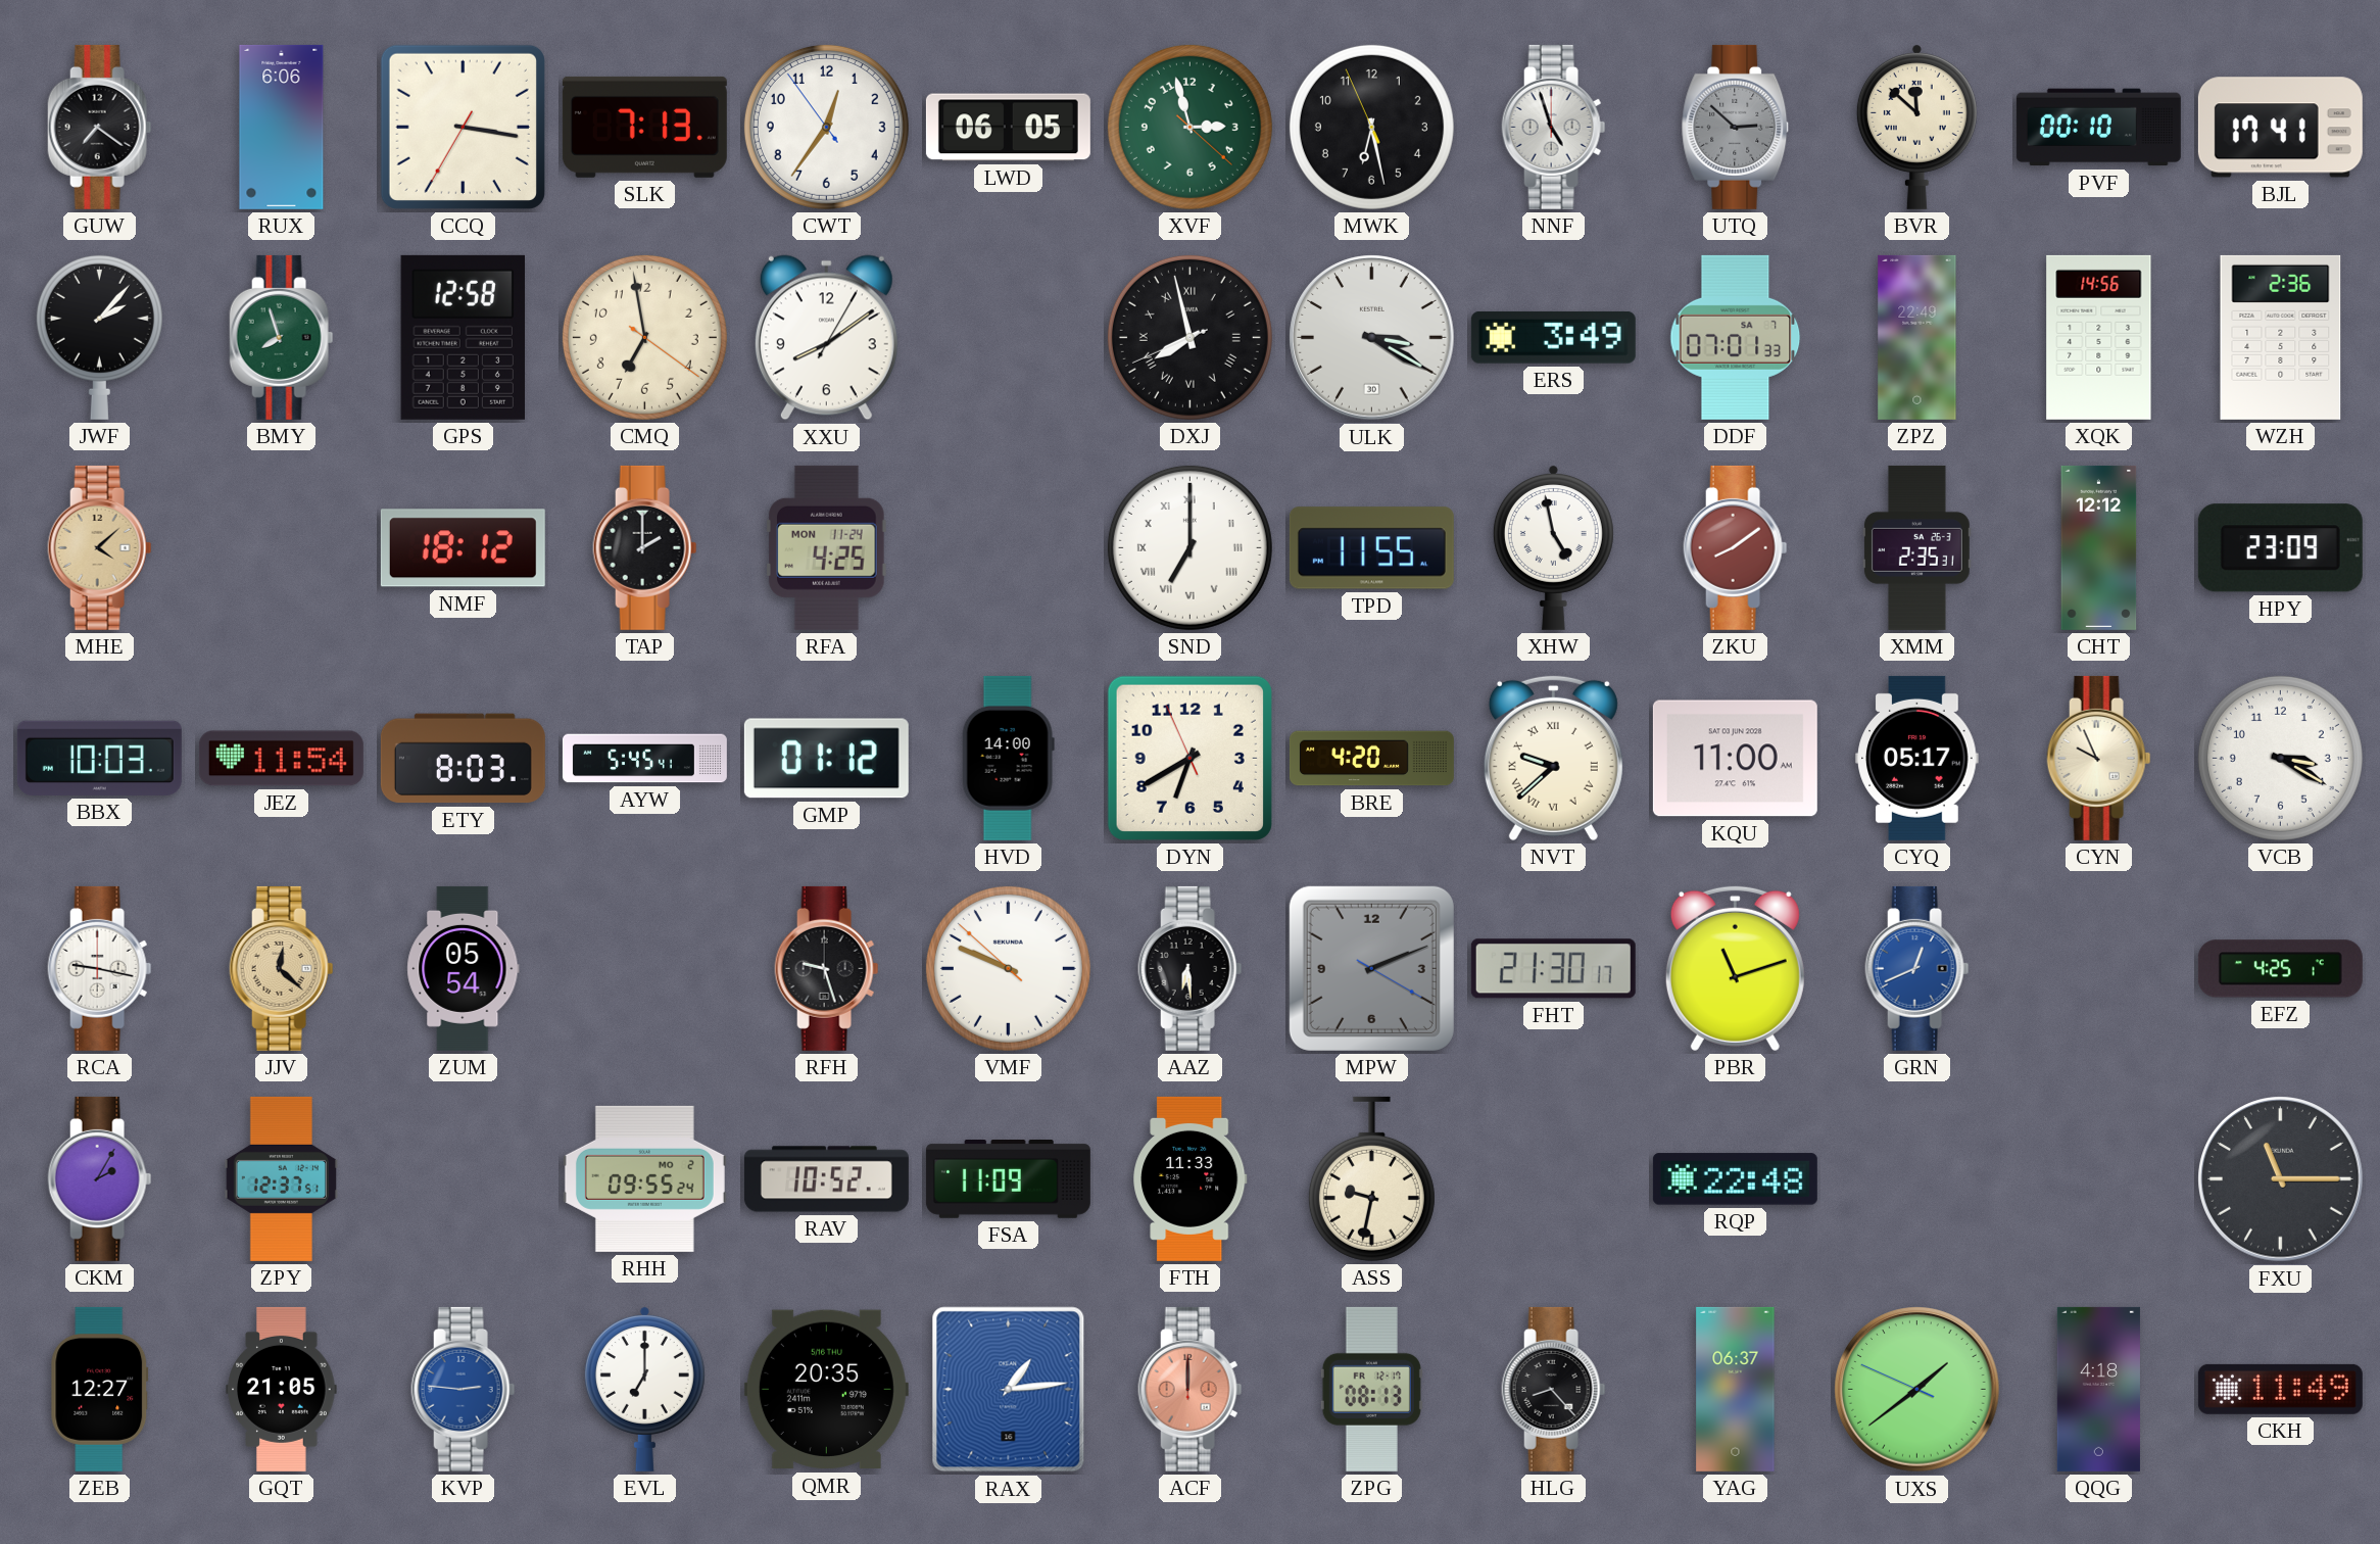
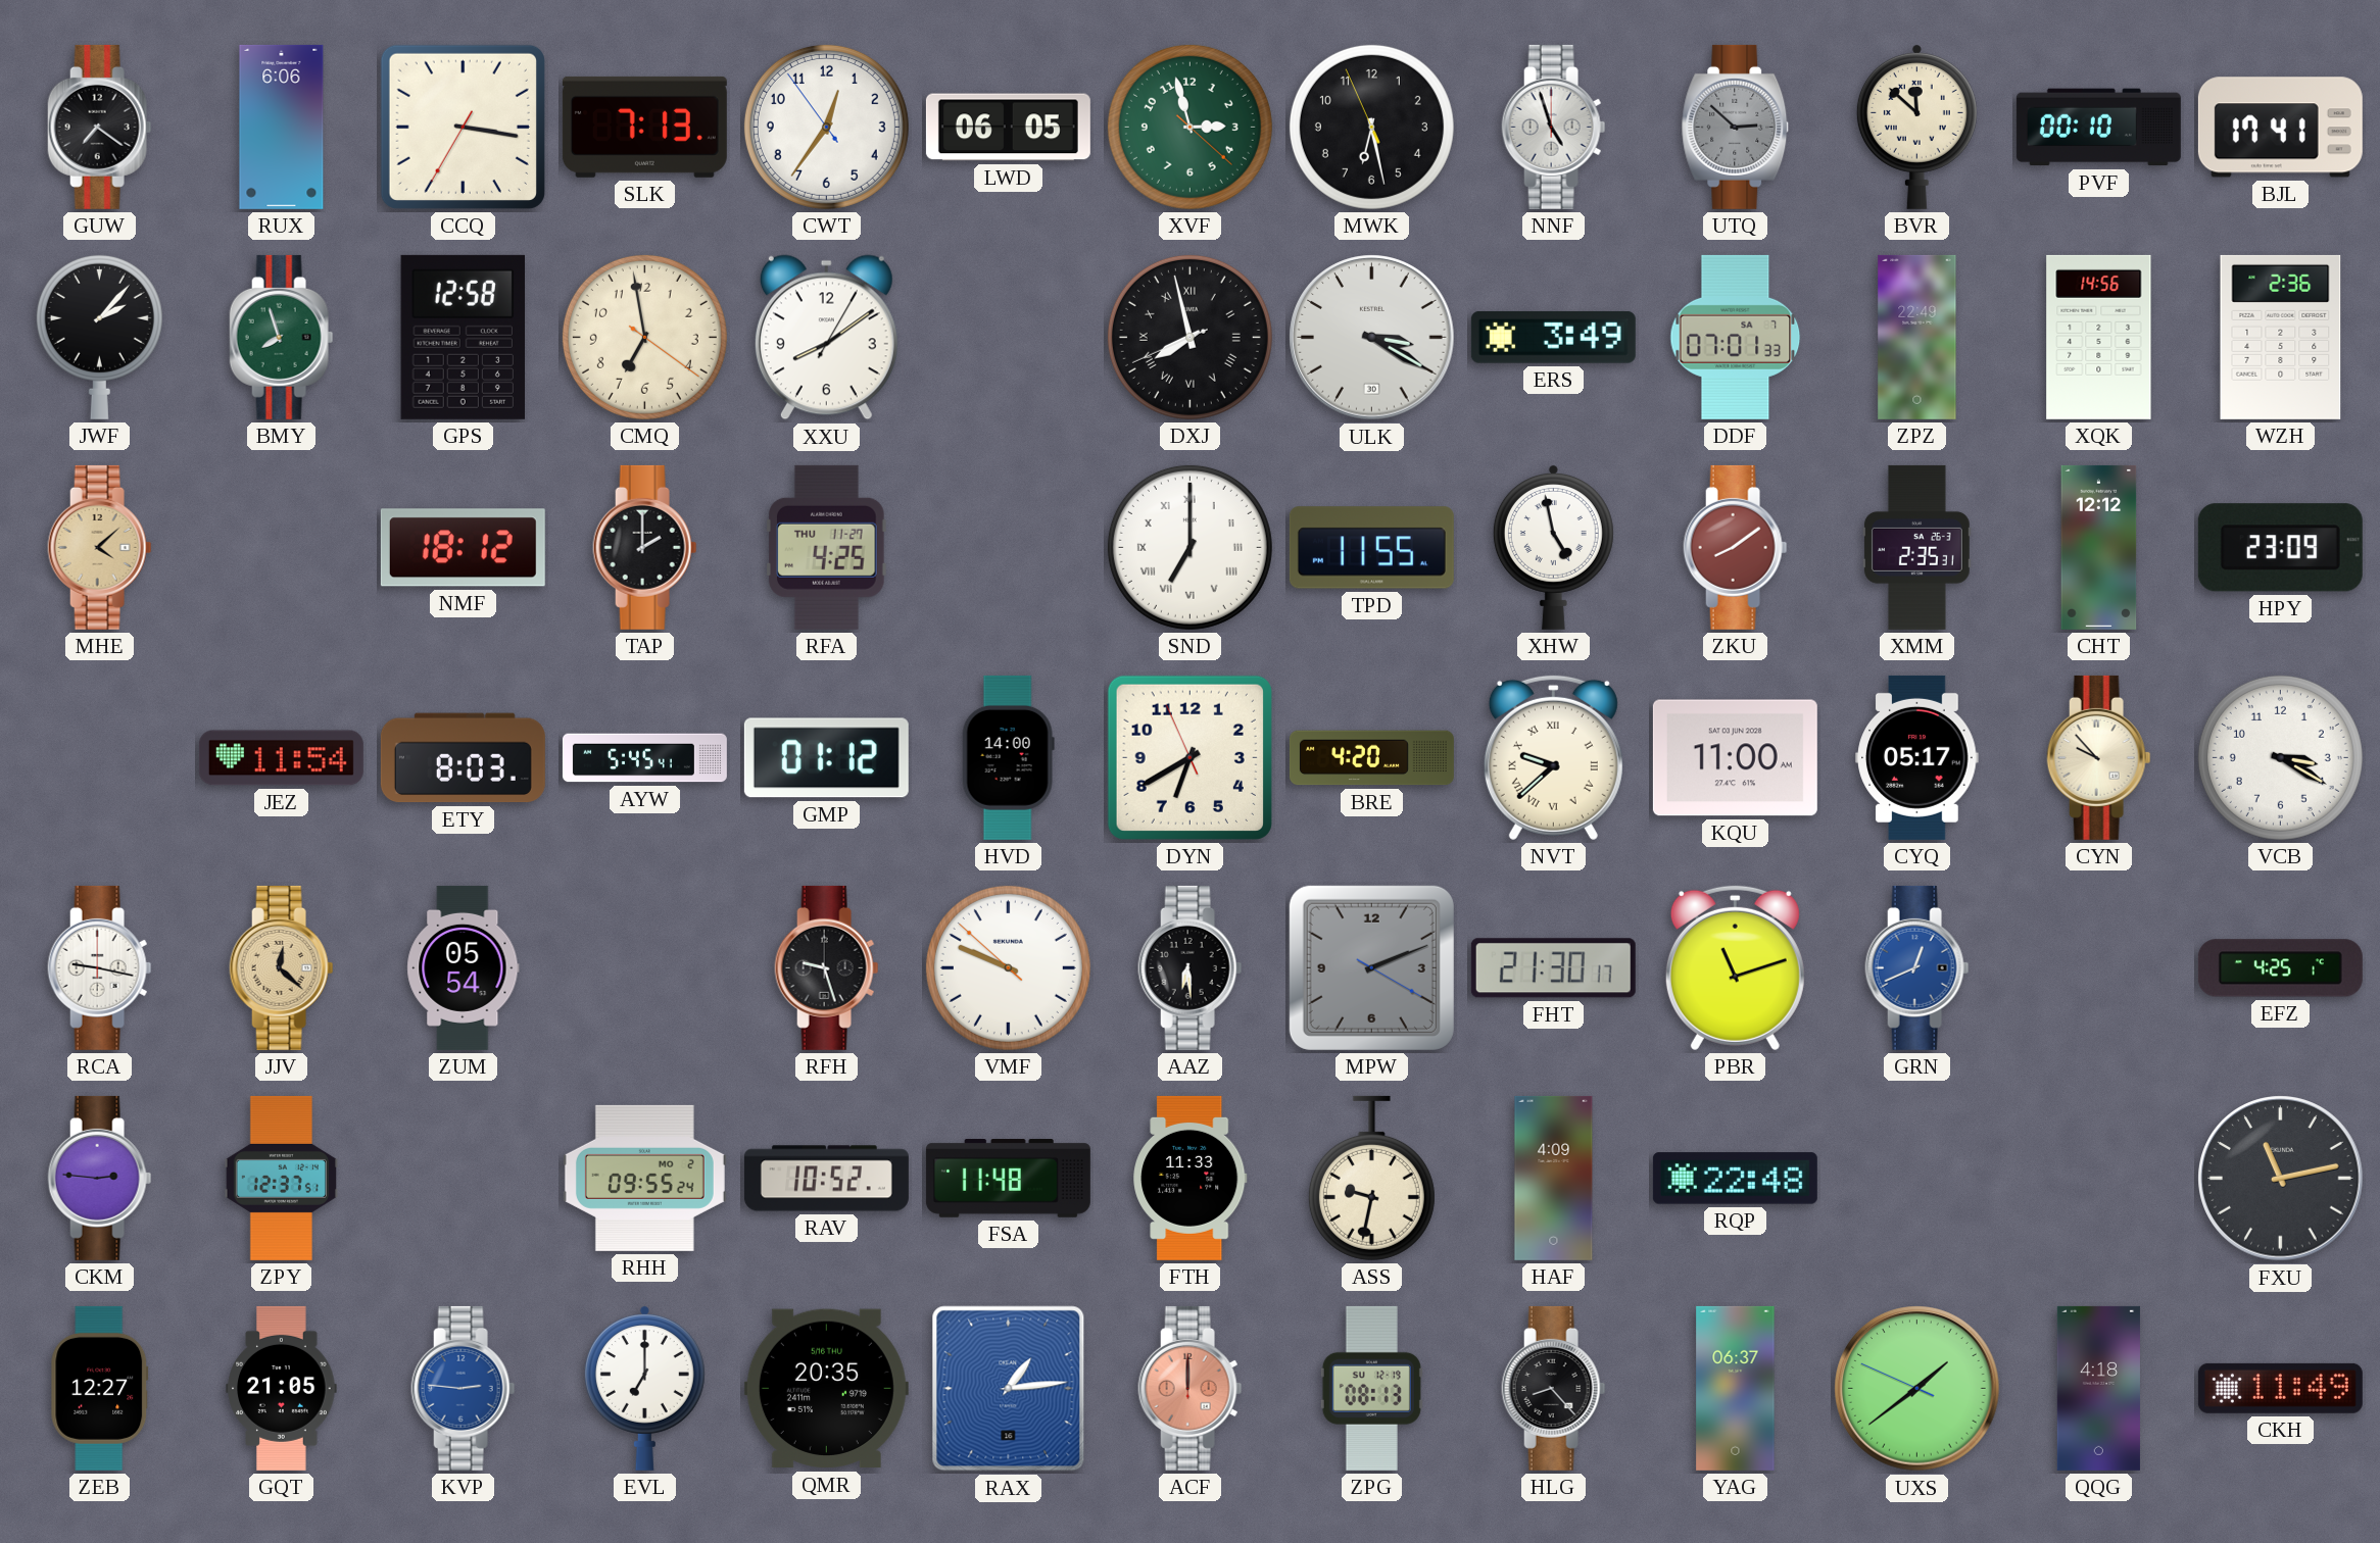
RFA date: MON 11-24 -> THU 11-27
BBX: 10:03 -> none
CYN: 9:56 -> 9:53
CKM: 2:05 -> 2:46
FSA: 11:09 -> 11:48
HAF: none -> 4:09
FXU: 11:15 -> 11:13
ZPG date: FR 12-17 -> SU 12-19
